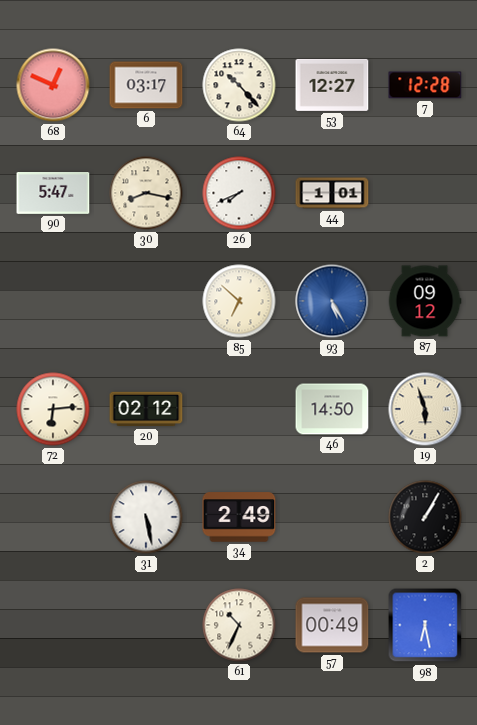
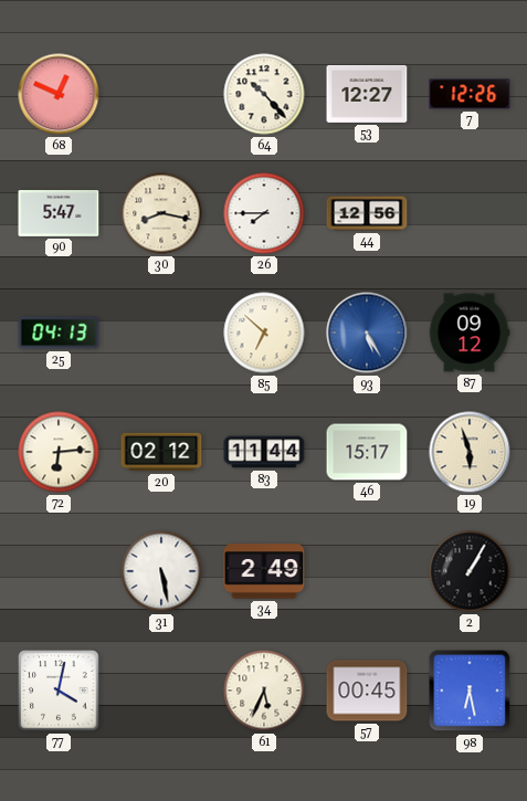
6: 03:17 -> none
7: 12:28 -> 12:26
26: 7:41 -> 7:45
44: 1:01 -> 12:56
25: none -> 04:13
83: none -> 11:44
46: 14:50 -> 15:17
77: none -> 4:02
61: 10:34 -> 5:34
57: 00:49 -> 00:45
